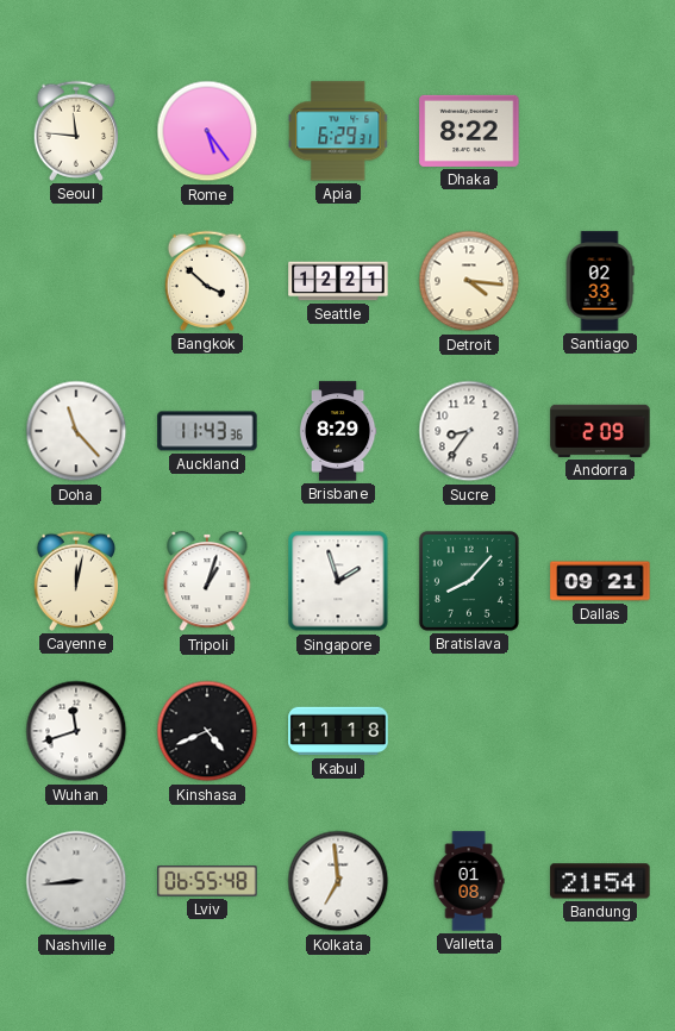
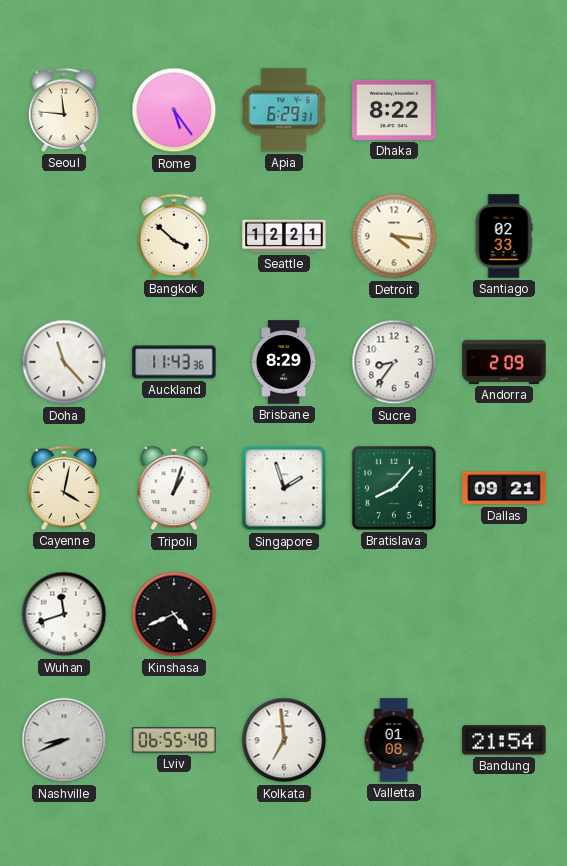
Cayenne: 12:02 -> 4:02
Kabul: 11:18 -> none
Nashville: 8:44 -> 8:41
